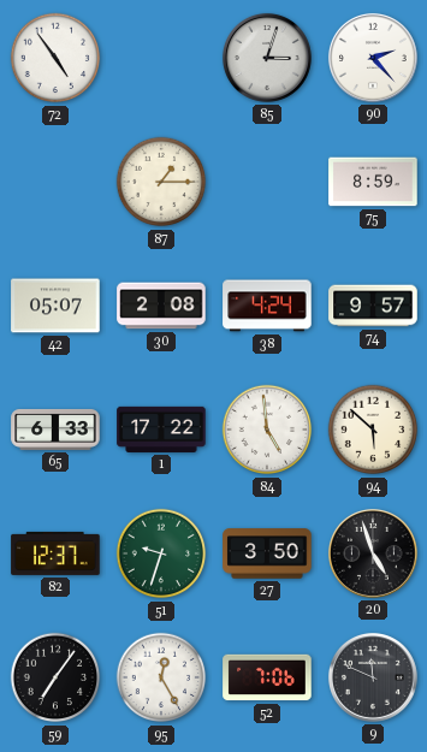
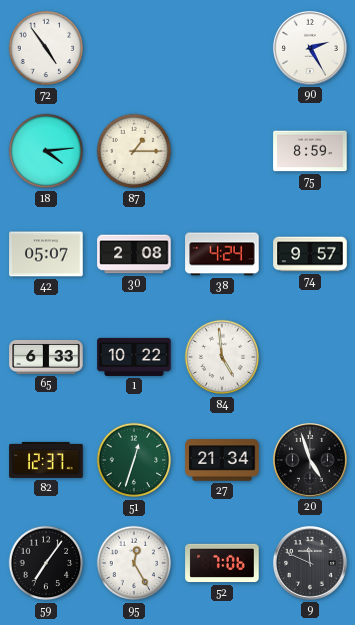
85: 3:03 -> none
90: 2:23 -> 2:25
18: none -> 4:14
1: 17:22 -> 10:22
94: 5:52 -> none
51: 9:33 -> 12:33
27: 3:50 -> 21:34
